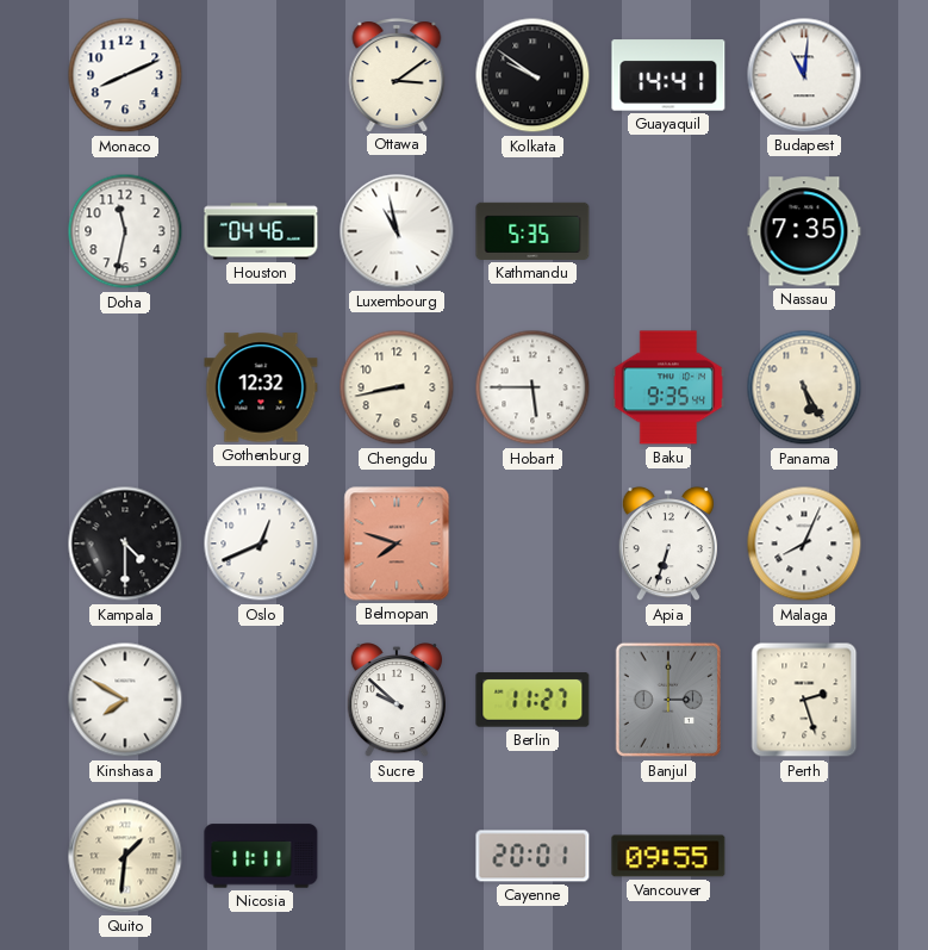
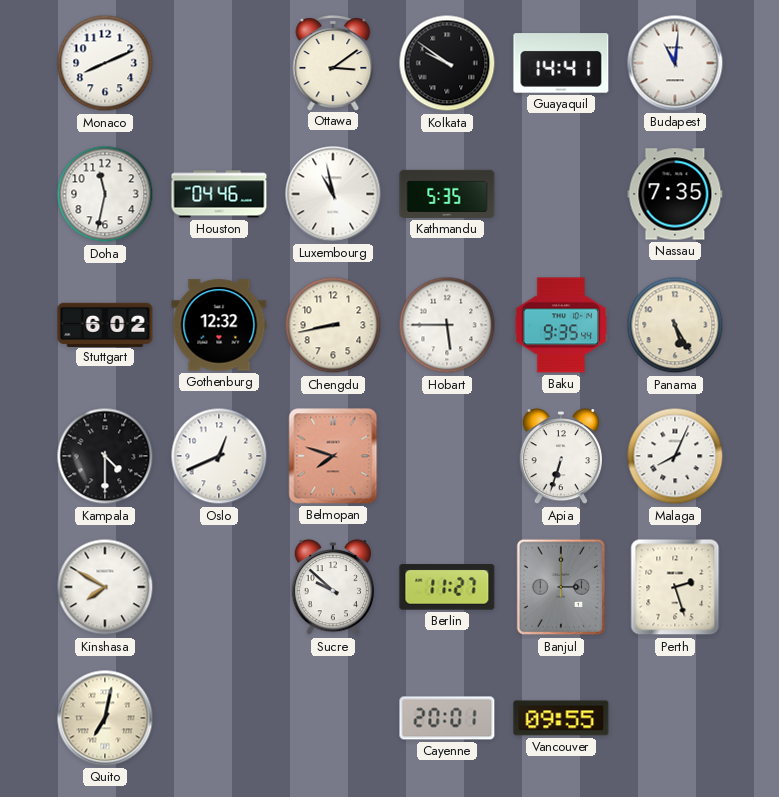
Stuttgart: none -> 6:02
Quito: 1:31 -> 7:02
Nicosia: 11:11 -> none
